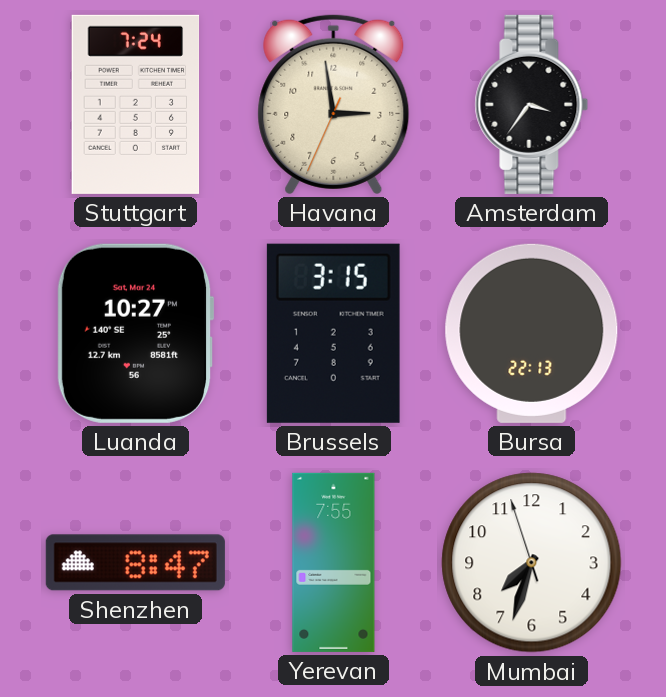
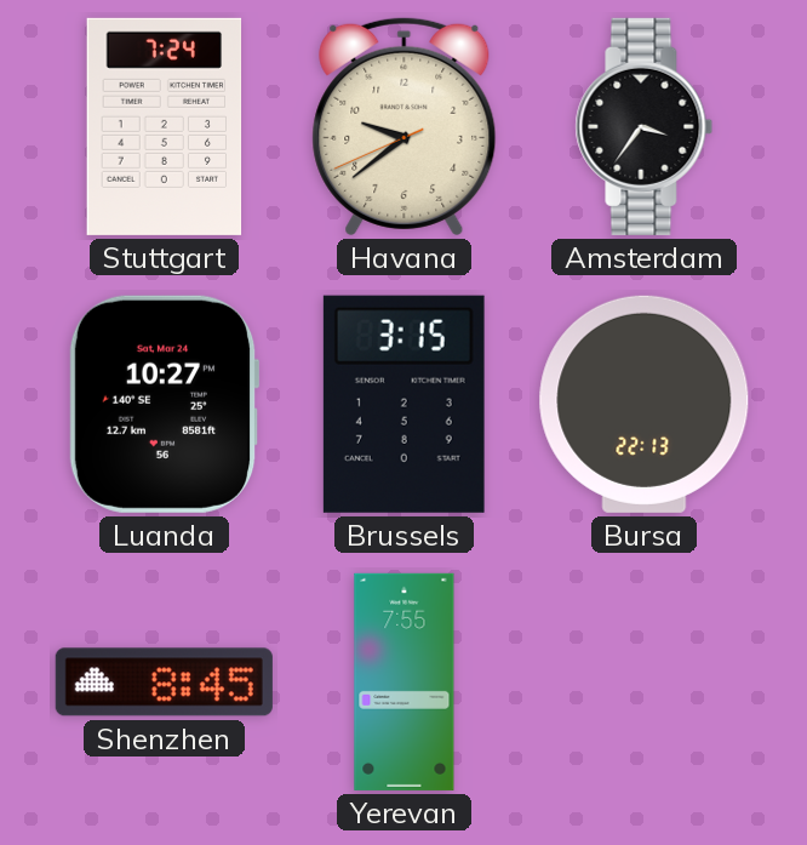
Havana: 2:58 -> 9:38
Shenzhen: 8:47 -> 8:45
Mumbai: 7:32 -> none
